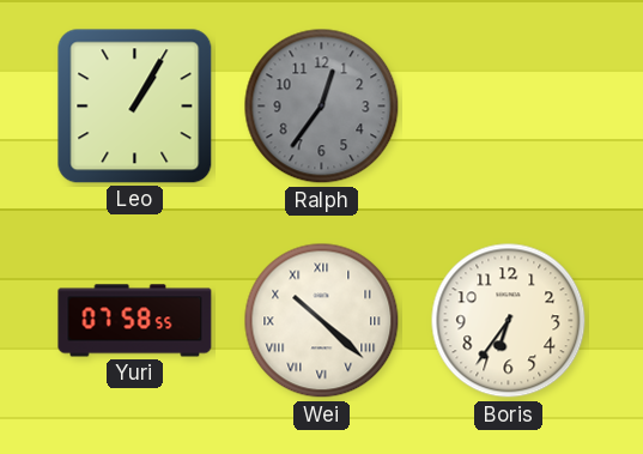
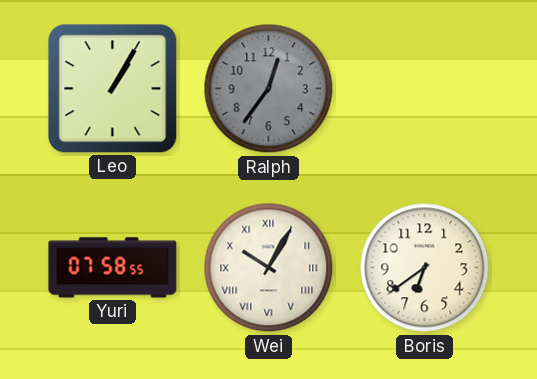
Wei: 10:22 -> 10:05
Boris: 6:36 -> 6:39
